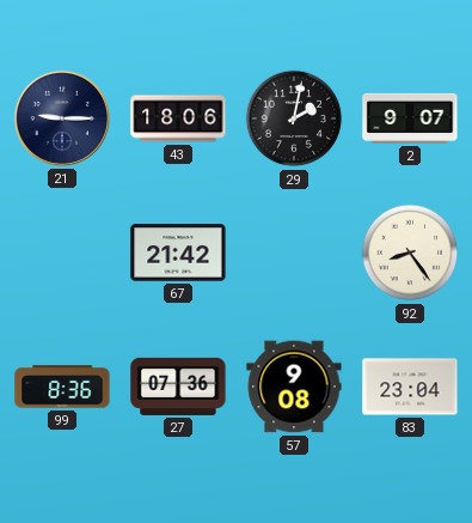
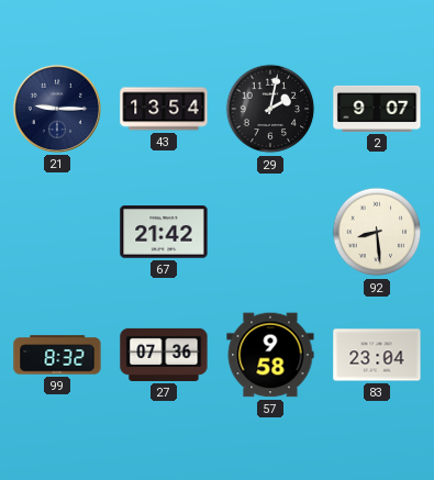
43: 18:06 -> 13:54
92: 8:24 -> 8:29
99: 8:36 -> 8:32
57: 9:08 -> 9:58
